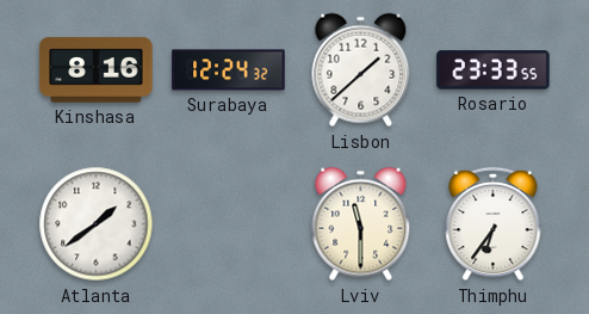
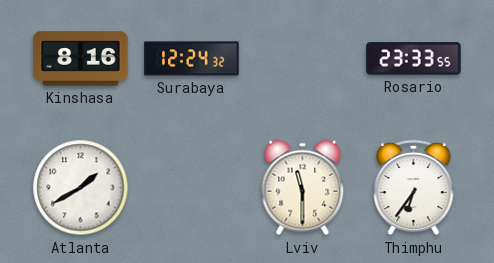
Lisbon: 1:38 -> none
Atlanta: 1:39 -> 1:40
